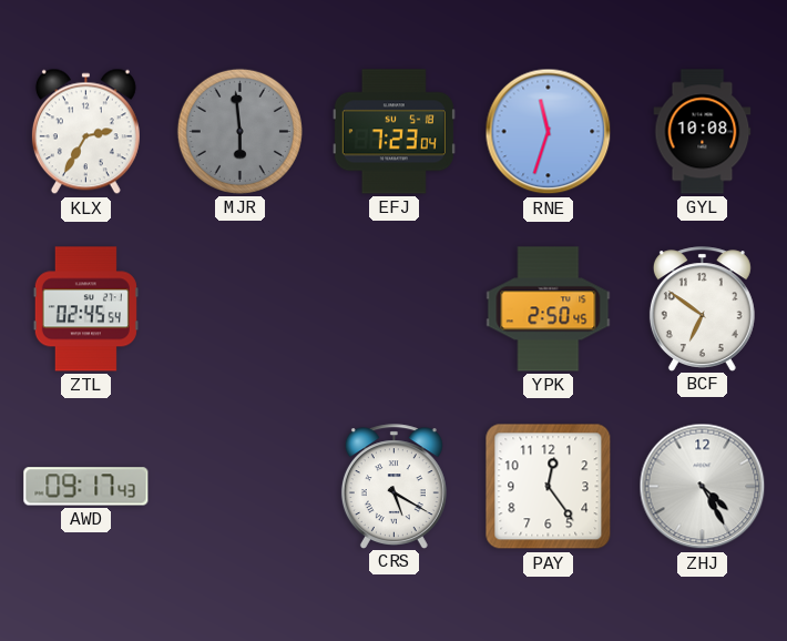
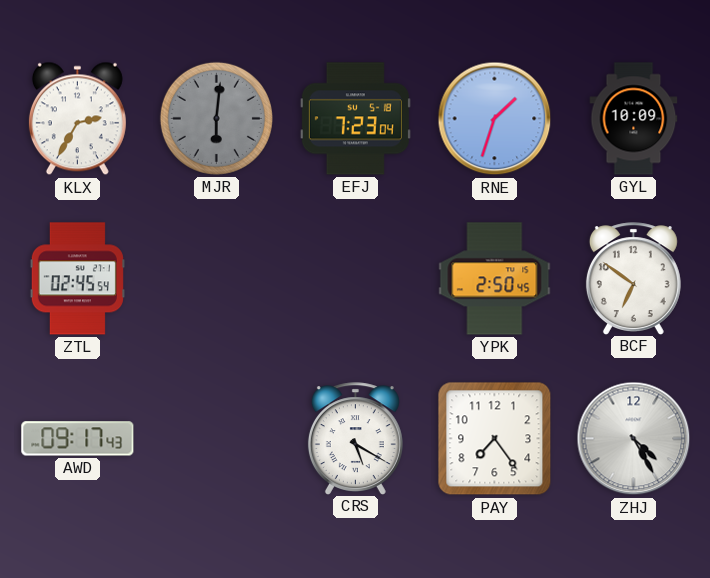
MJR: 5:59 -> 6:01
RNE: 11:33 -> 1:33
GYL: 10:08 -> 10:09
PAY: 12:24 -> 7:24
